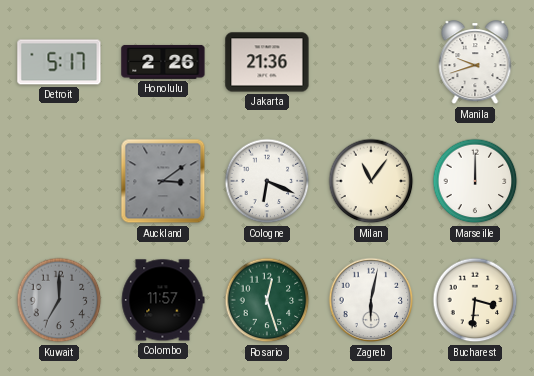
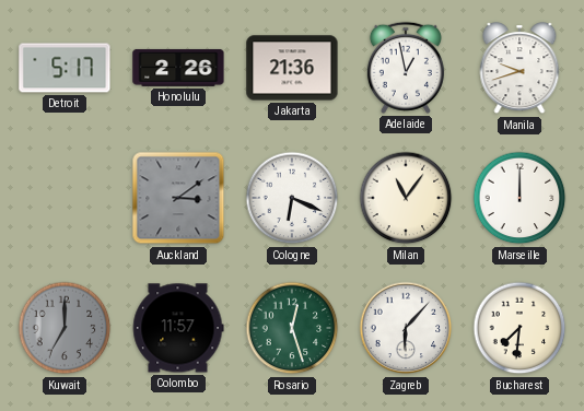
Adelaide: none -> 12:58
Zagreb: 6:02 -> 6:07
Bucharest: 3:31 -> 7:31
